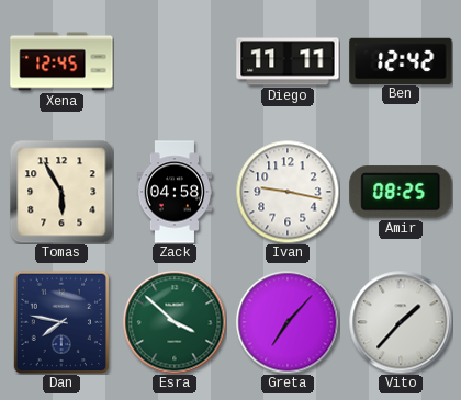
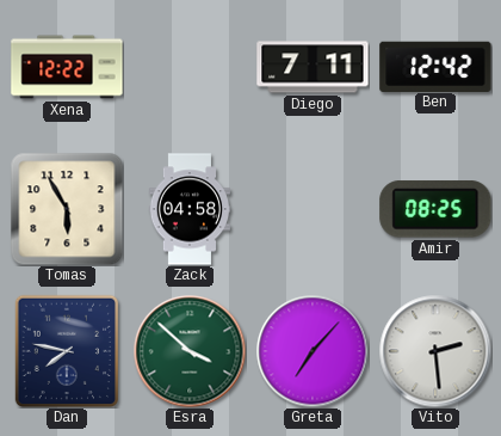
Xena: 12:45 -> 12:22
Diego: 11:11 -> 7:11
Ivan: 9:17 -> none
Vito: 1:37 -> 2:29
